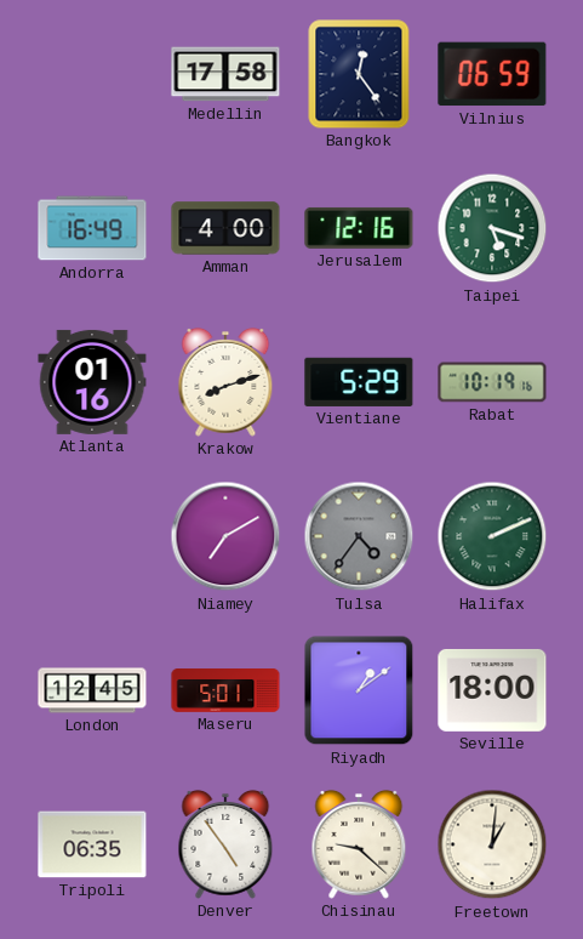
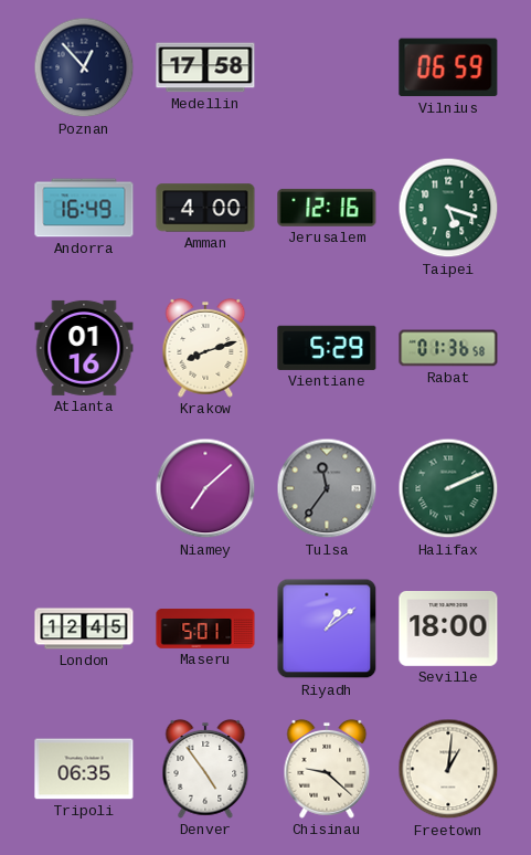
Poznan: none -> 12:53
Bangkok: 12:24 -> none
Rabat: 10:19 -> 01:36
Niamey: 7:10 -> 7:08
Tulsa: 4:36 -> 11:36
